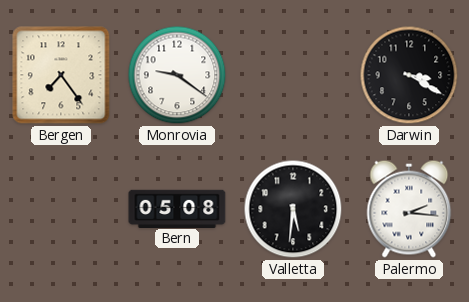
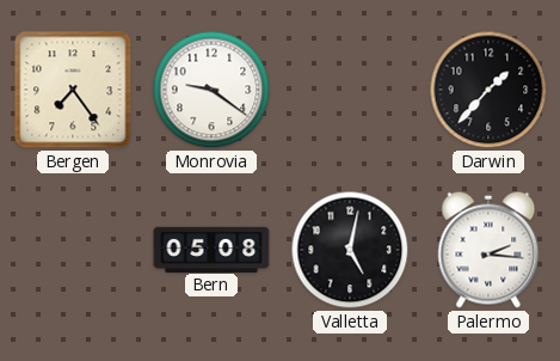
Darwin: 3:20 -> 1:37
Valletta: 5:31 -> 5:02
